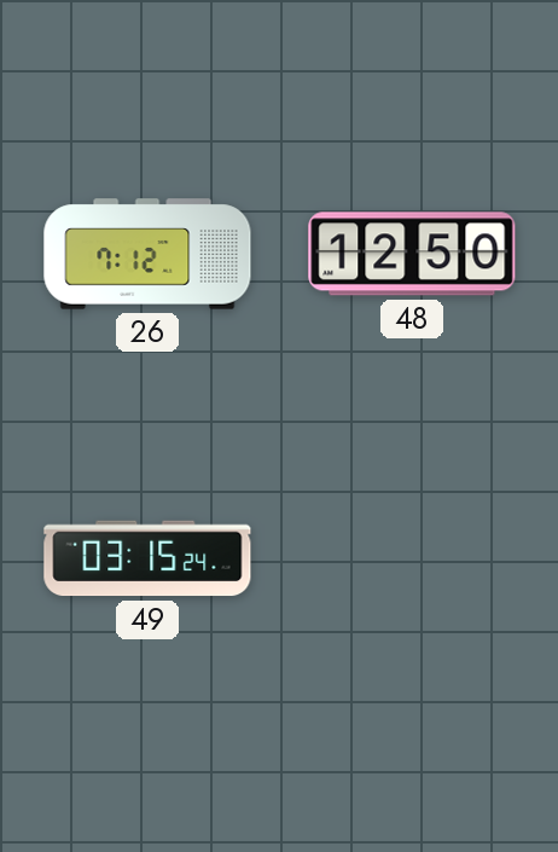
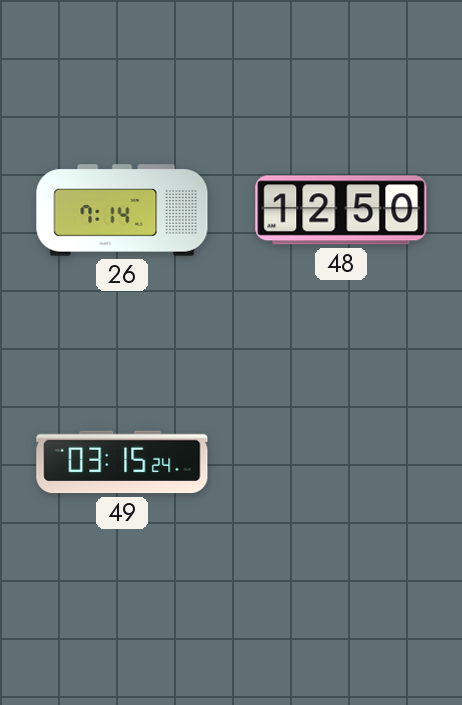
26: 7:12 -> 7:14
